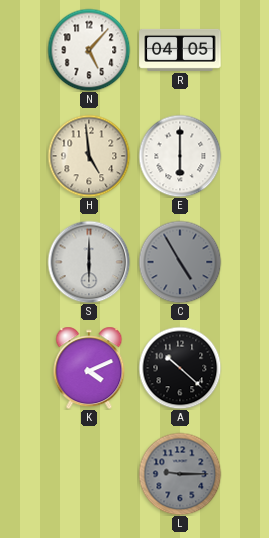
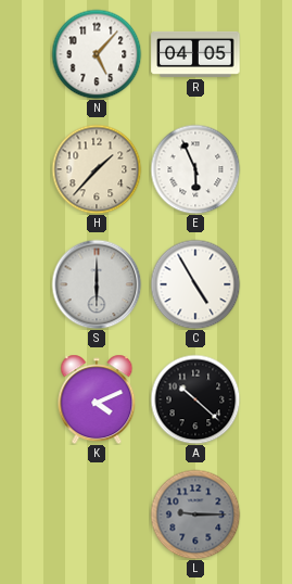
H: 4:59 -> 1:37
E: 6:00 -> 5:56
C dial: grey -> white
